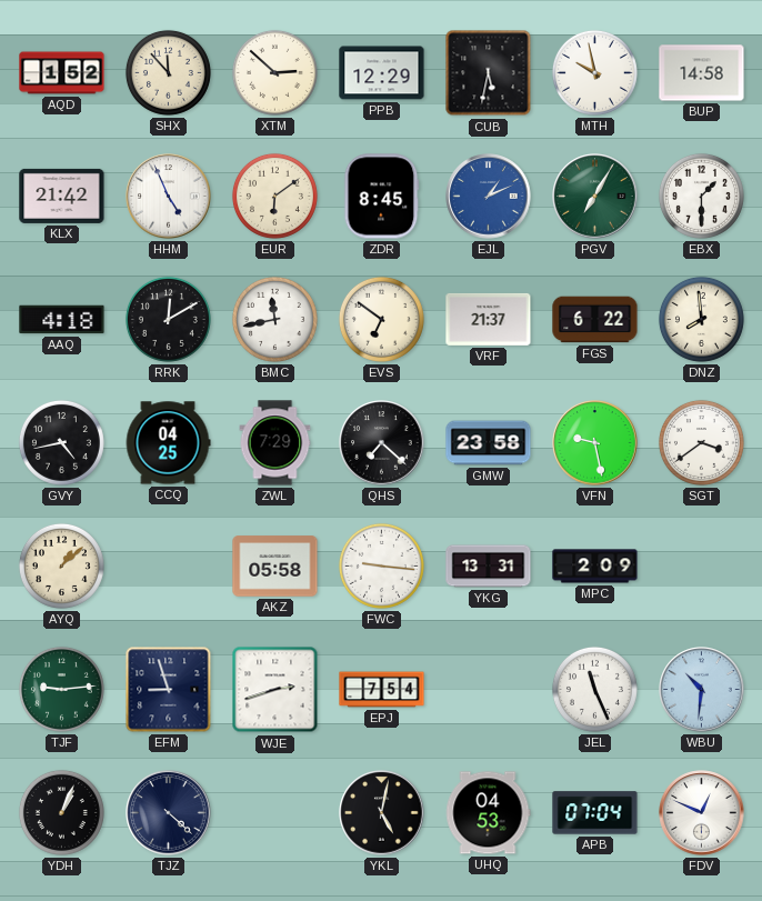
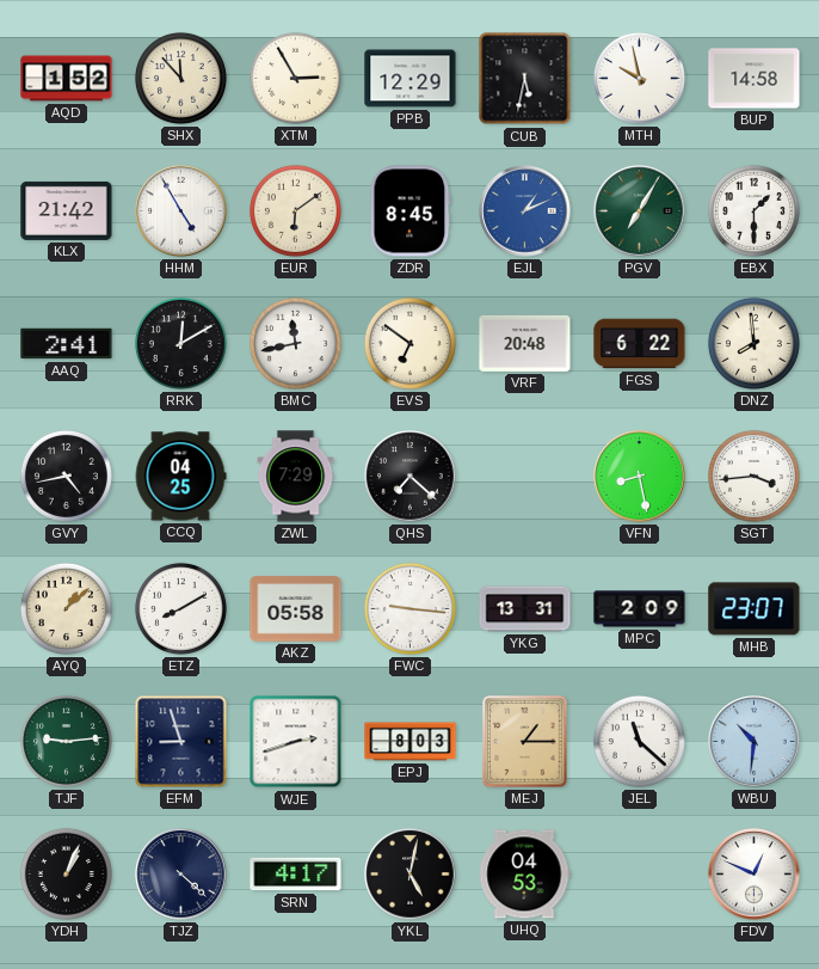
XTM: 2:52 -> 2:55
HHM: 4:56 -> 4:55
AAQ: 4:18 -> 2:41
VRF: 21:37 -> 20:48
GMW: 23:58 -> none
VFN: 9:28 -> 8:28
SGT: 3:39 -> 3:44
ETZ: none -> 8:10
MHB: none -> 23:07
EPJ: 7:54 -> 8:03
MEJ: none -> 1:15
JEL: 11:26 -> 11:22
SRN: none -> 4:17
APB: 07:04 -> none
